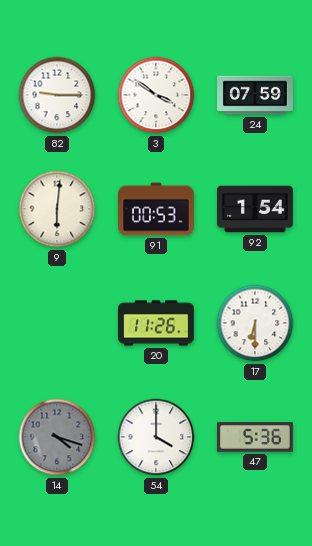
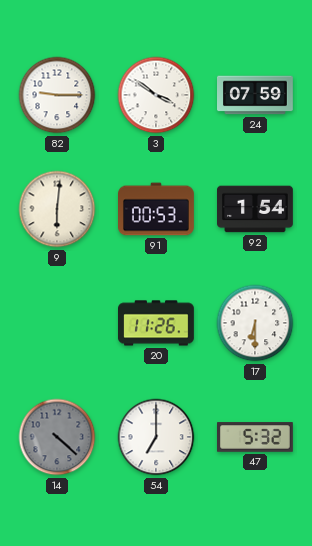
14: 4:18 -> 4:22
54: 4:00 -> 7:00
47: 5:36 -> 5:32
